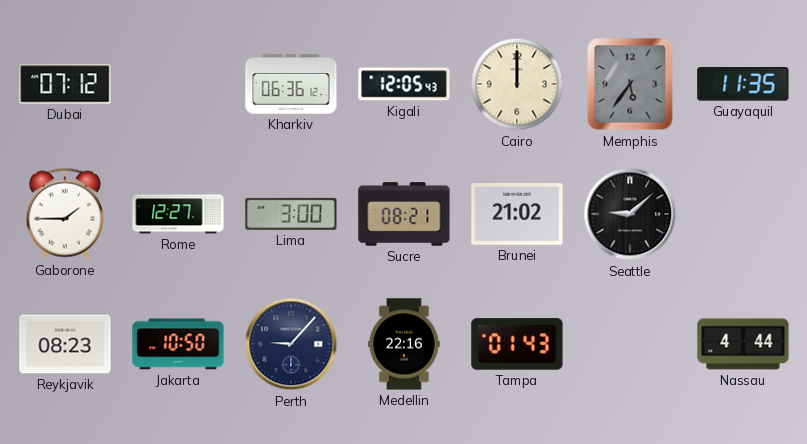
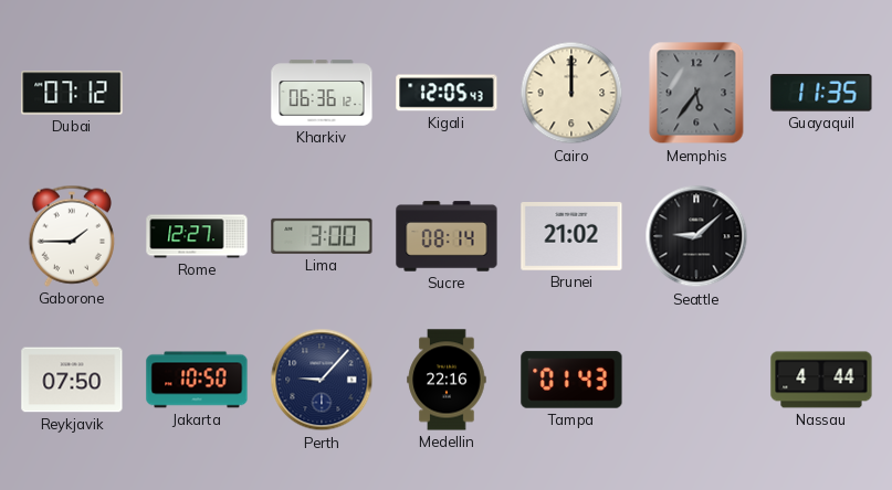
Sucre: 08:21 -> 08:14
Reykjavik: 08:23 -> 07:50
